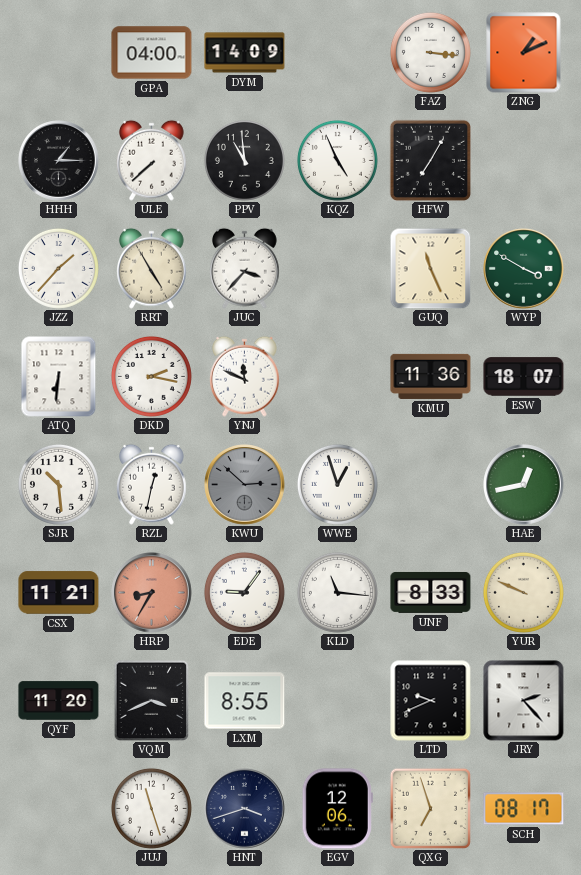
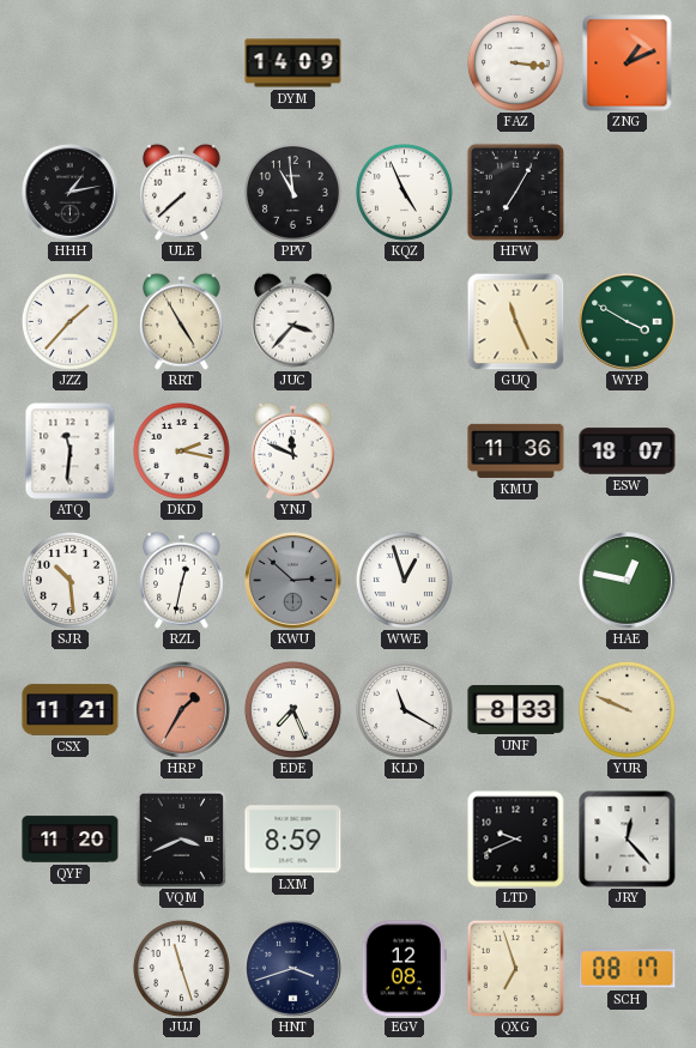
GPA: 04:00 -> none
HHH: 1:15 -> 1:13
ATQ: 6:31 -> 11:31
HAE: 12:43 -> 12:47
HRP: 8:35 -> 1:35
EDE: 9:06 -> 7:26
KLD: 11:16 -> 11:20
LXM: 8:55 -> 8:59
JRY: 2:23 -> 12:23
EGV: 12:06 -> 12:08
